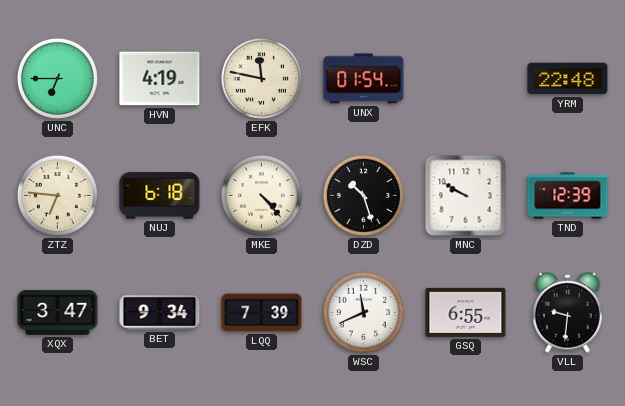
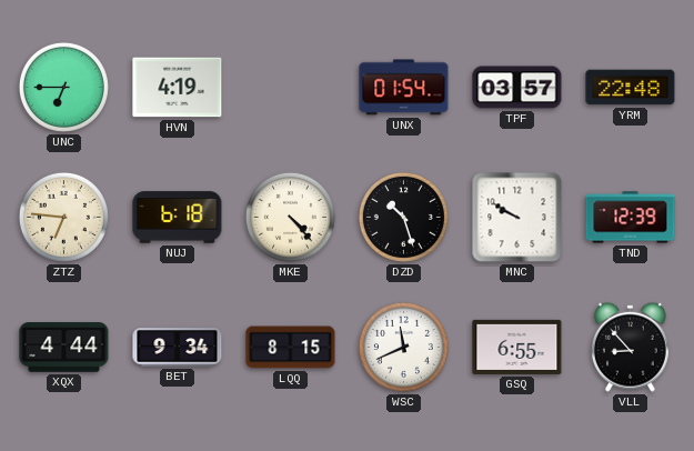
EFK: 11:47 -> none
TPF: none -> 03:57
XQX: 3:47 -> 4:44
LQQ: 7:39 -> 8:15
VLL: 9:31 -> 8:53
